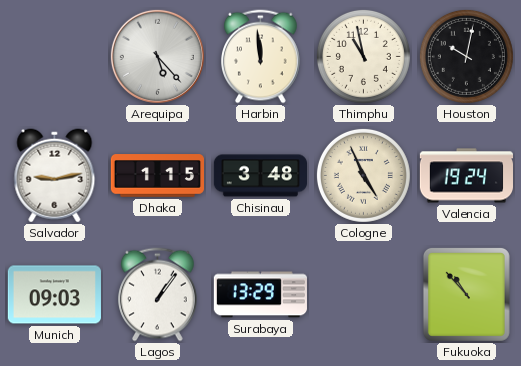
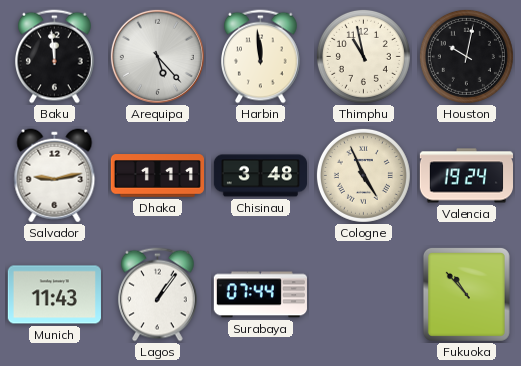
Baku: none -> 11:59
Dhaka: 1:15 -> 1:11
Munich: 09:03 -> 11:43
Surabaya: 13:29 -> 07:44
